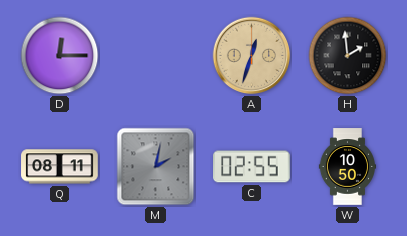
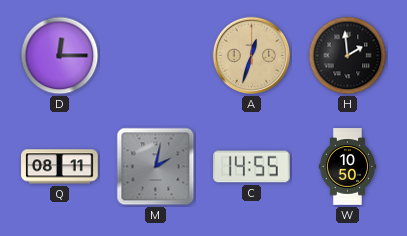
C: 02:55 -> 14:55
